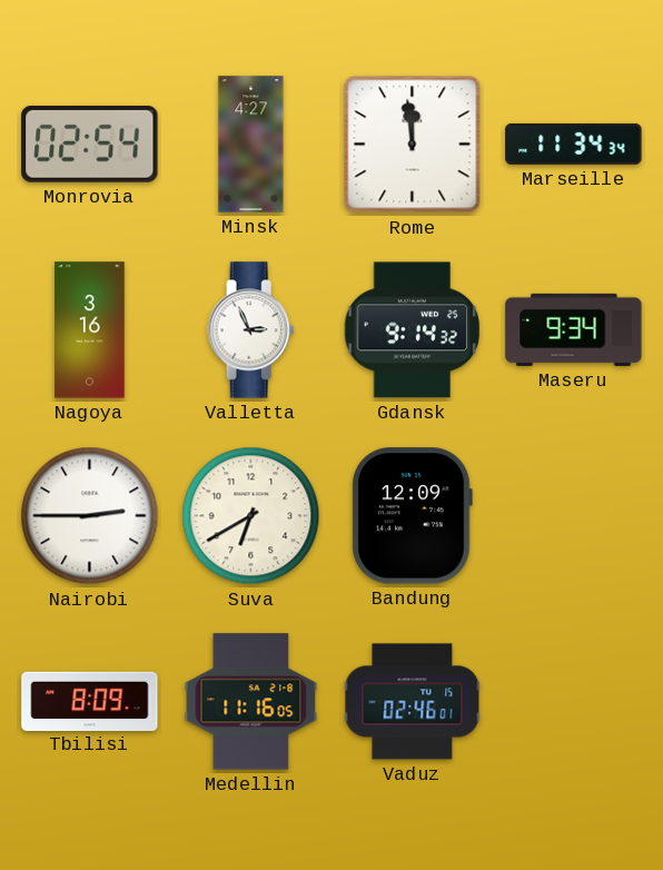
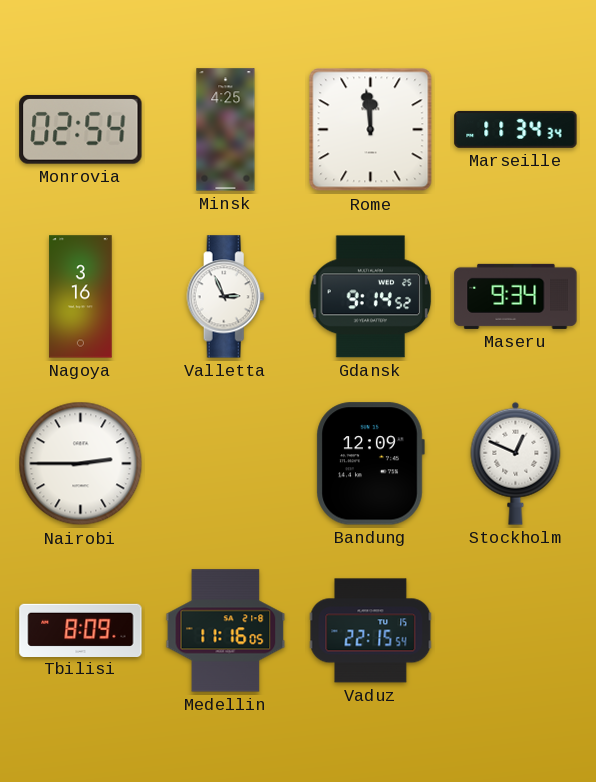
Minsk: 4:27 -> 4:25
Gdansk: 9:14:32 -> 9:14:52
Suva: 6:40 -> none
Stockholm: none -> 12:49
Vaduz: 02:46 -> 22:15
